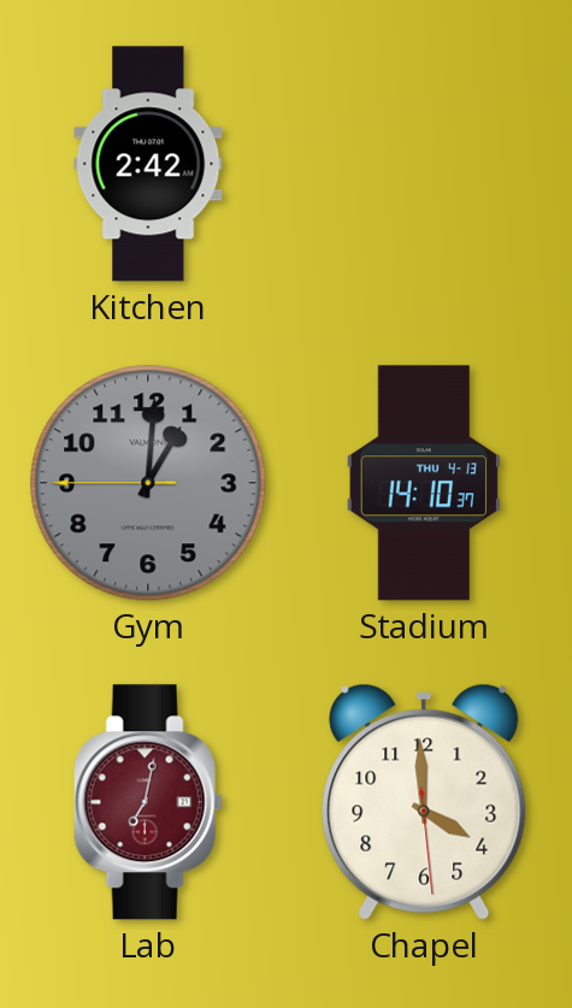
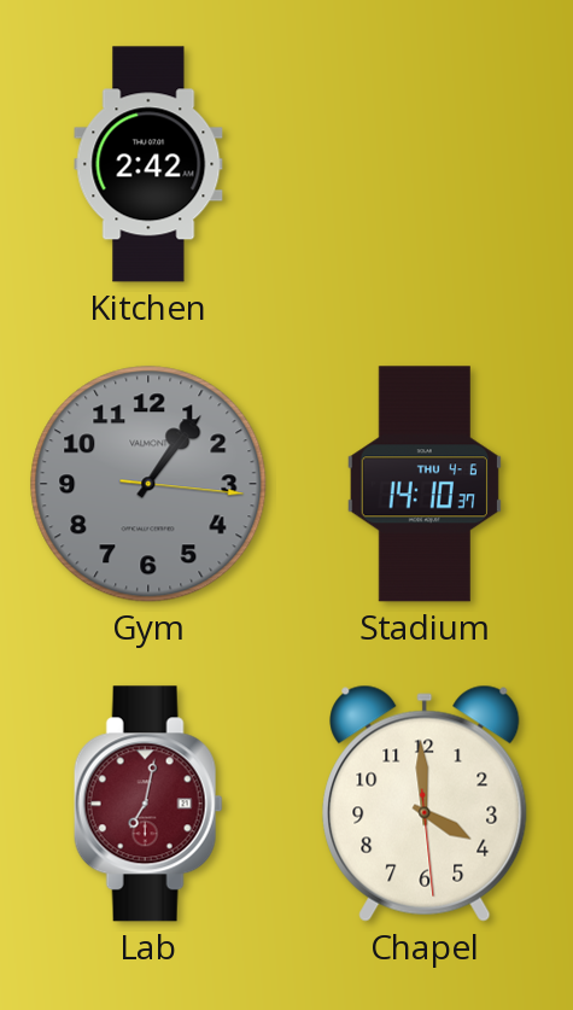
Gym: 1:00 -> 1:06
Stadium date: THU 4-13 -> THU 4-6
